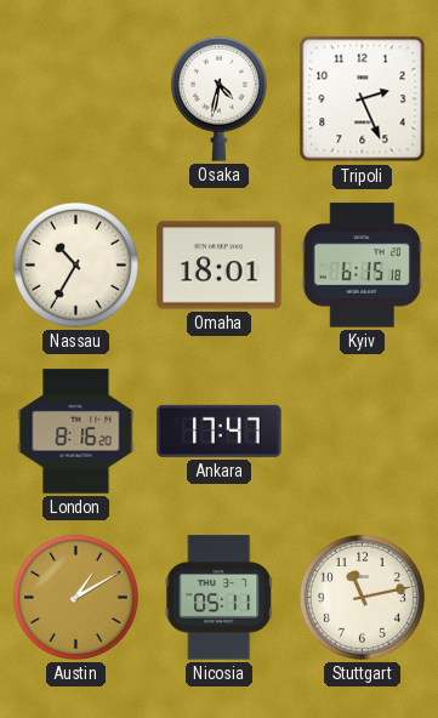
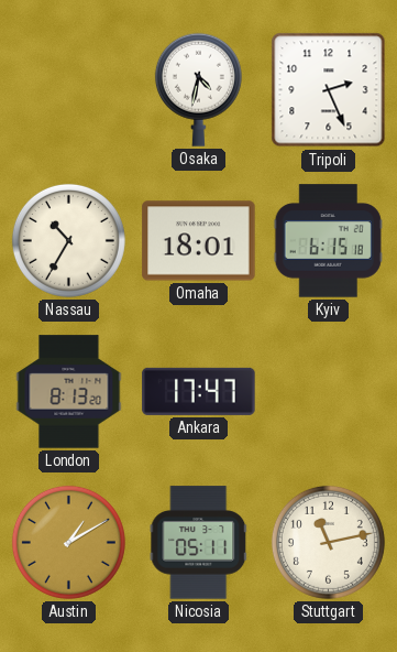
London: 8:16 -> 8:13
